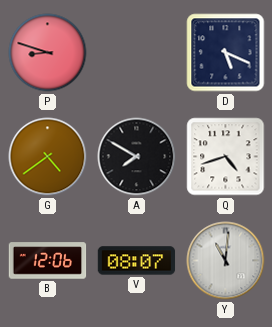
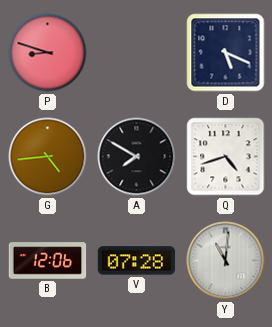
G: 4:39 -> 4:44
V: 08:07 -> 07:28
